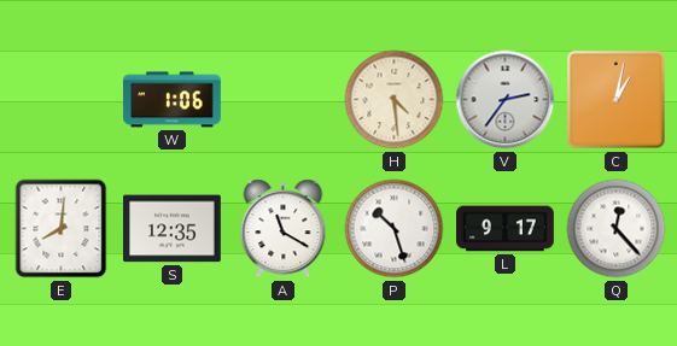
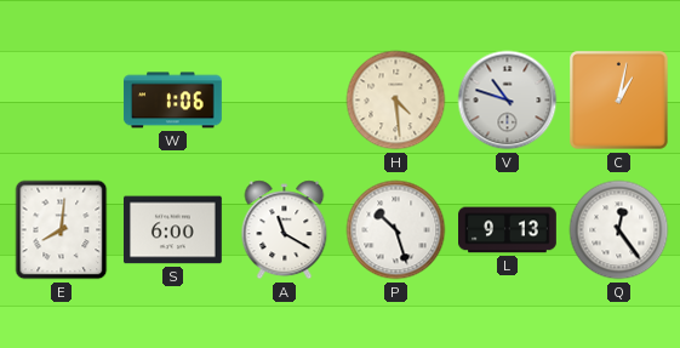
V: 2:36 -> 10:48
S: 12:35 -> 6:00
L: 9:17 -> 9:13
Q: 12:23 -> 12:24
